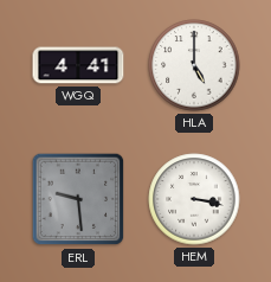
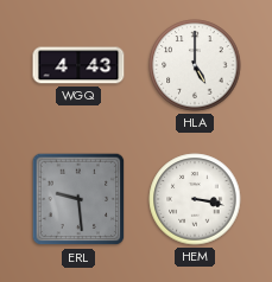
WGQ: 4:41 -> 4:43
